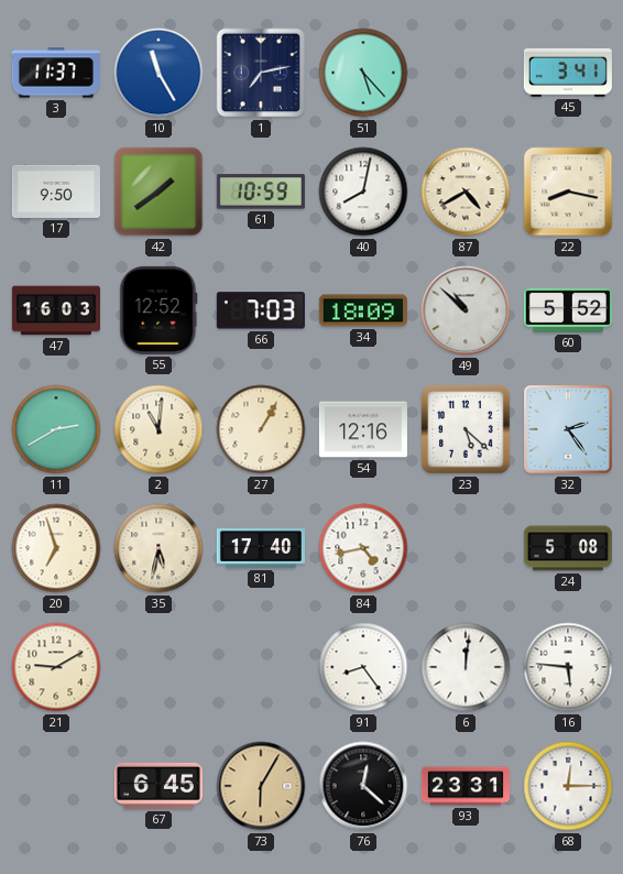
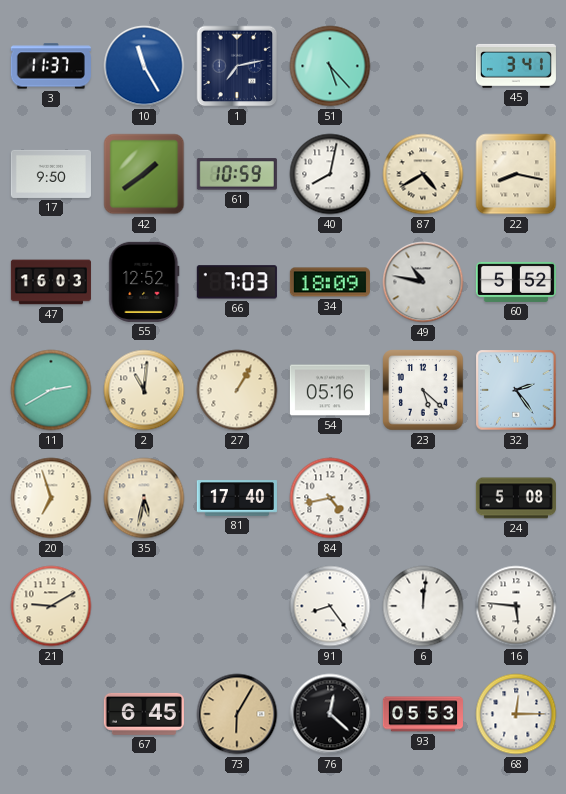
49: 10:52 -> 10:47
54: 12:16 -> 05:16
93: 23:31 -> 05:53
